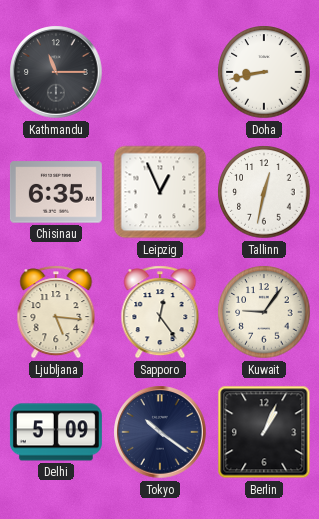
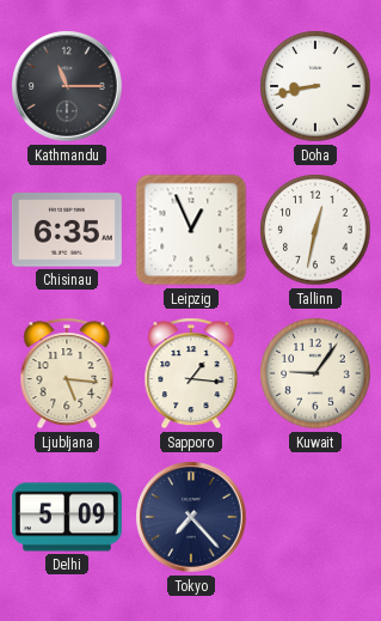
Sapporo: 12:24 -> 1:16
Tokyo: 10:21 -> 7:23
Berlin: 1:04 -> none
